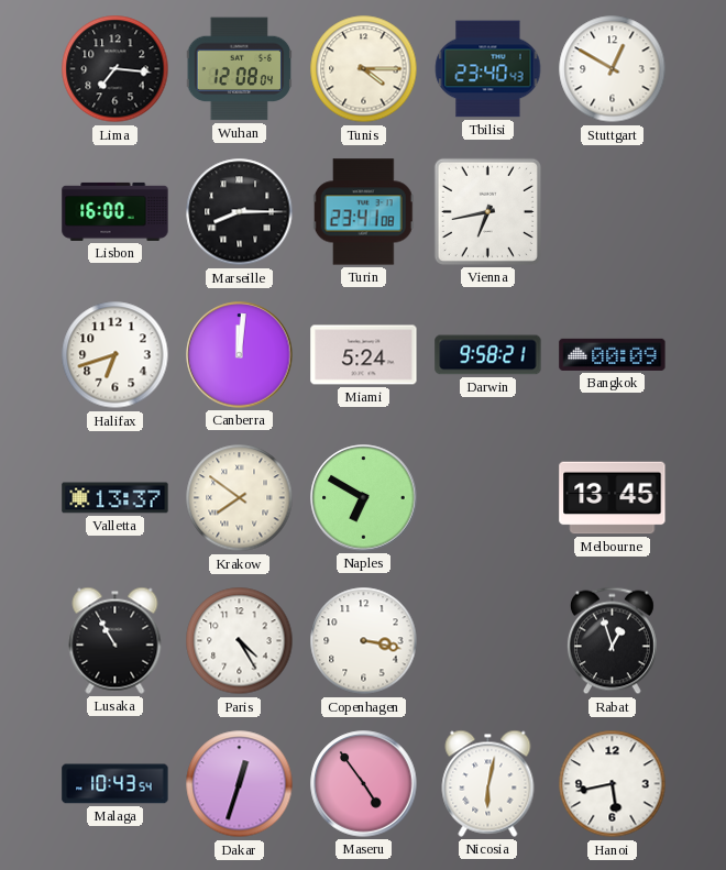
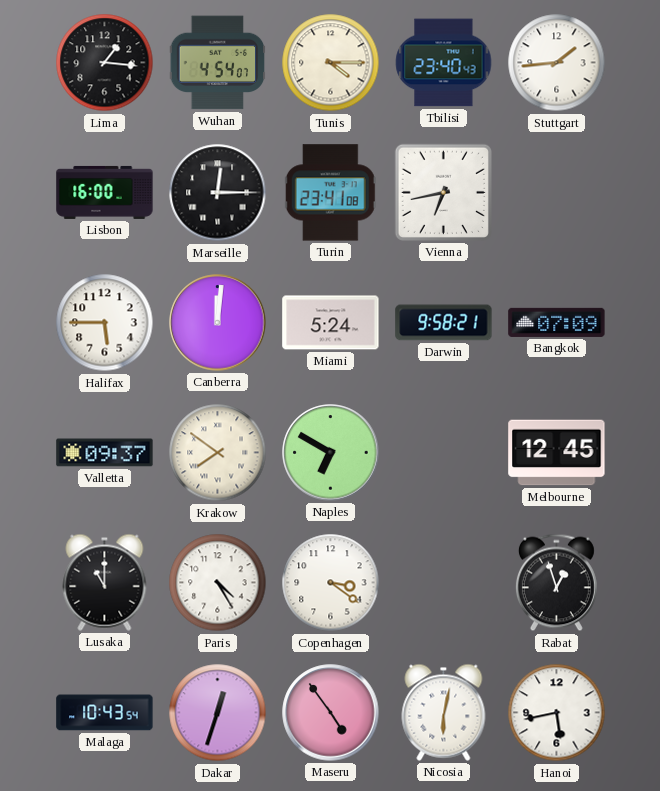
Lima: 7:16 -> 1:16
Wuhan: 12:08 -> 4:54
Stuttgart: 12:50 -> 1:44
Marseille: 8:15 -> 12:15
Halifax: 6:42 -> 5:45
Bangkok: 00:09 -> 07:09
Valletta: 13:37 -> 09:37
Melbourne: 13:45 -> 12:45
Lusaka: 10:55 -> 11:00
Copenhagen: 3:17 -> 3:21
